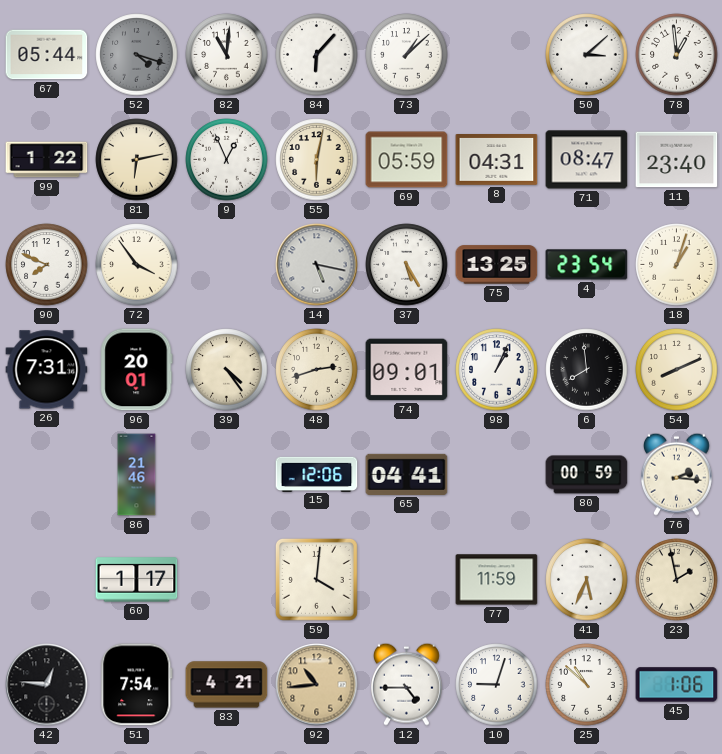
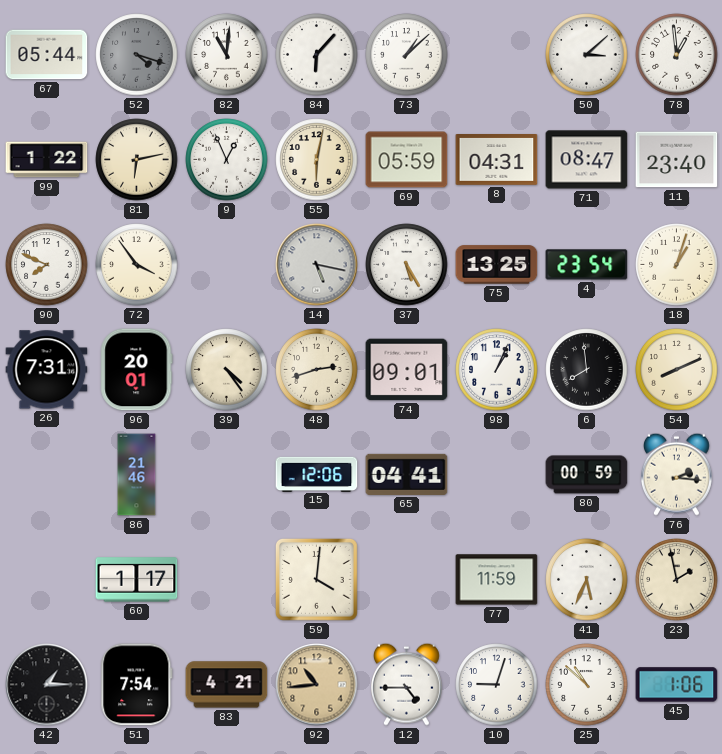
42: 12:46 -> 1:15
